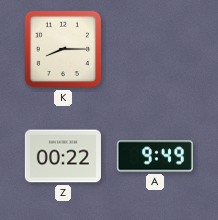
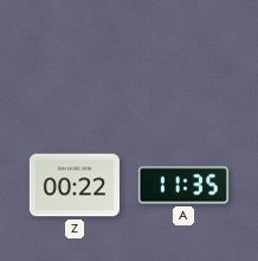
K: 8:15 -> none
A: 9:49 -> 11:35
